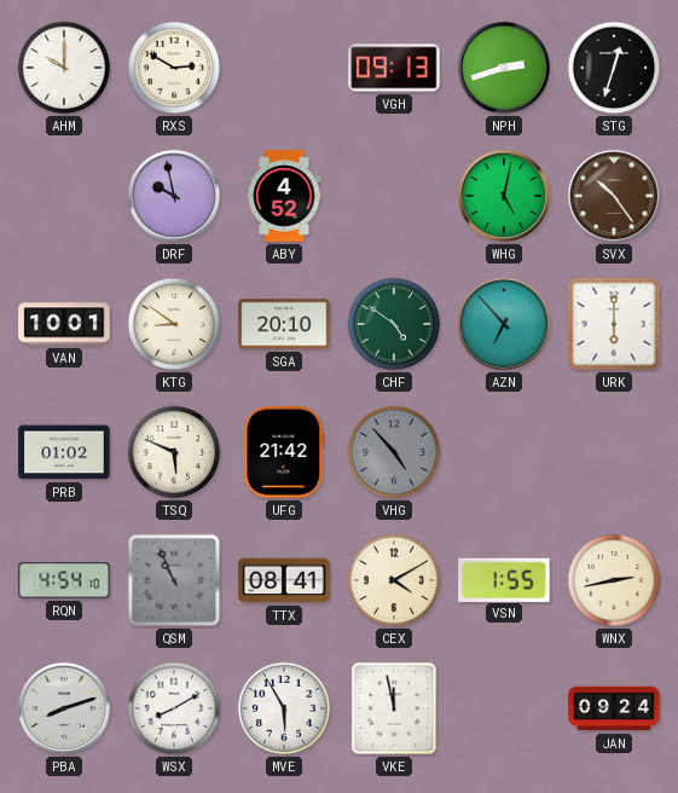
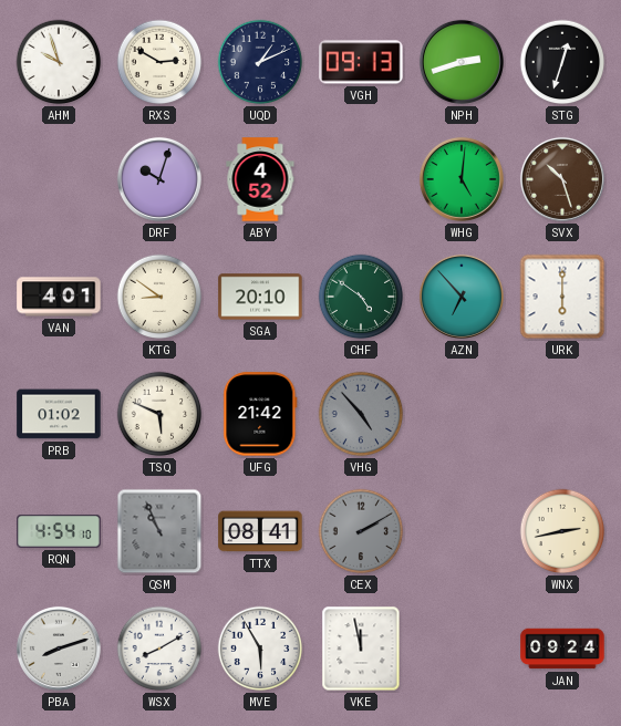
AHM: 10:00 -> 9:57
UQD: none -> 1:11
DRF: 9:58 -> 10:03
WHG: 5:02 -> 5:01
SVX: 10:24 -> 10:27
VAN: 10:01 -> 4:01
CEX: 4:10 -> 2:10
CEX dial: cream -> grey
VSN: 1:55 -> none
